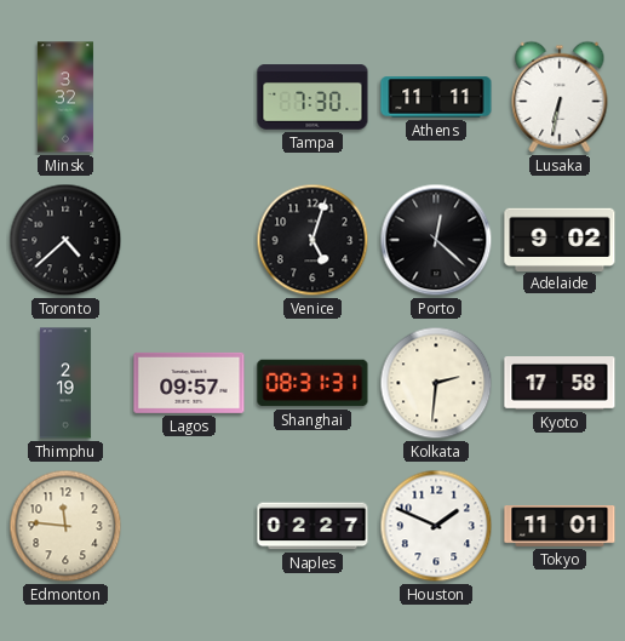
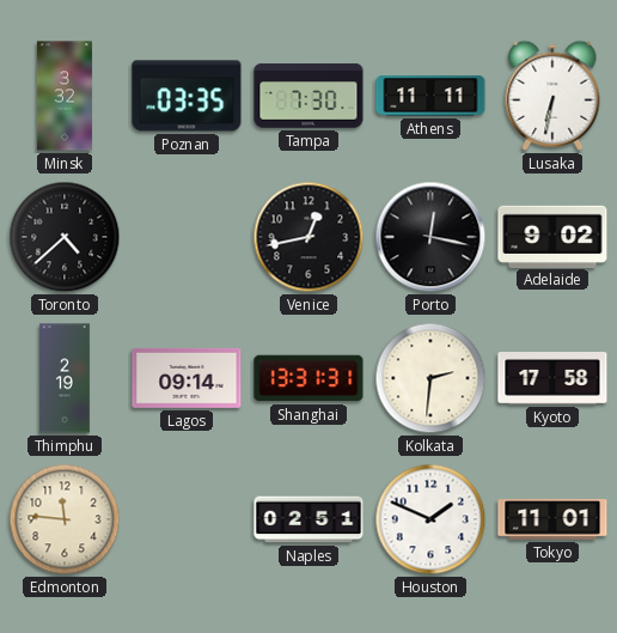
Poznan: none -> 03:35
Venice: 5:03 -> 12:43
Porto: 12:22 -> 12:17
Lagos: 09:57 -> 09:14
Shanghai: 08:31 -> 13:31
Naples: 02:27 -> 02:51
